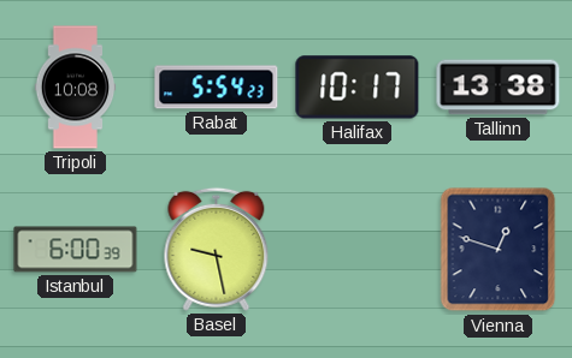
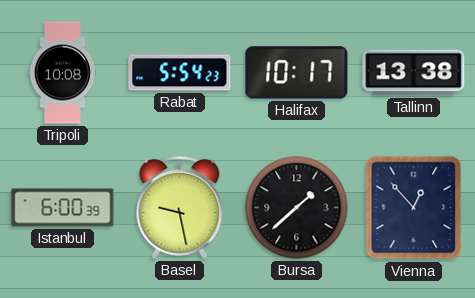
Bursa: none -> 1:38
Vienna: 12:48 -> 12:53
